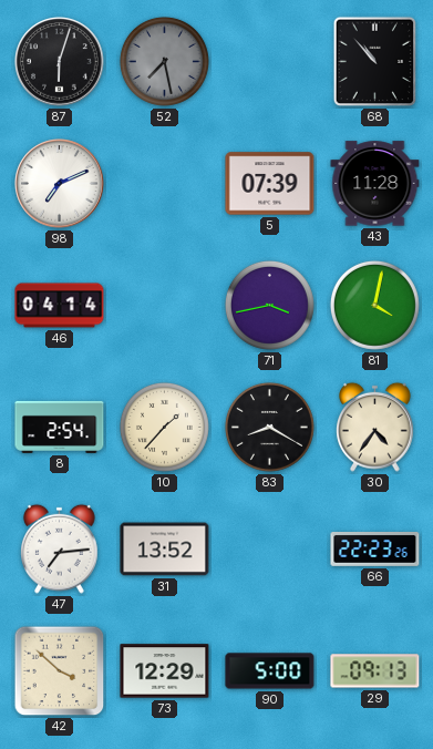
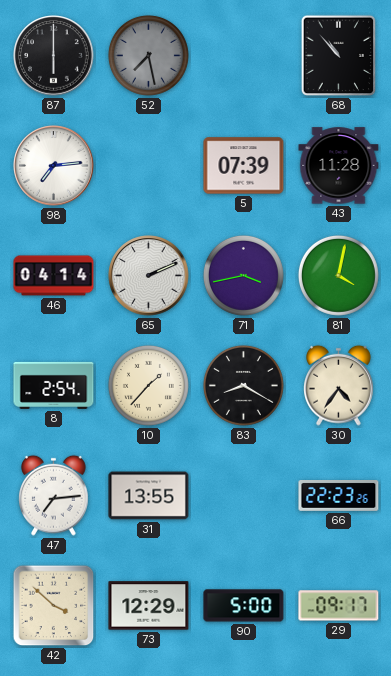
87: 6:03 -> 6:00
98: 7:11 -> 7:14
65: none -> 2:11
31: 13:52 -> 13:55
29: 09:13 -> 09:17
